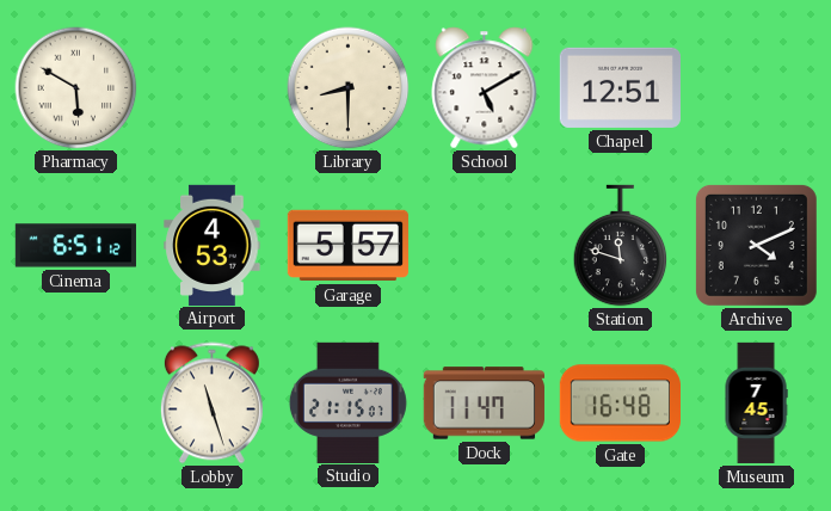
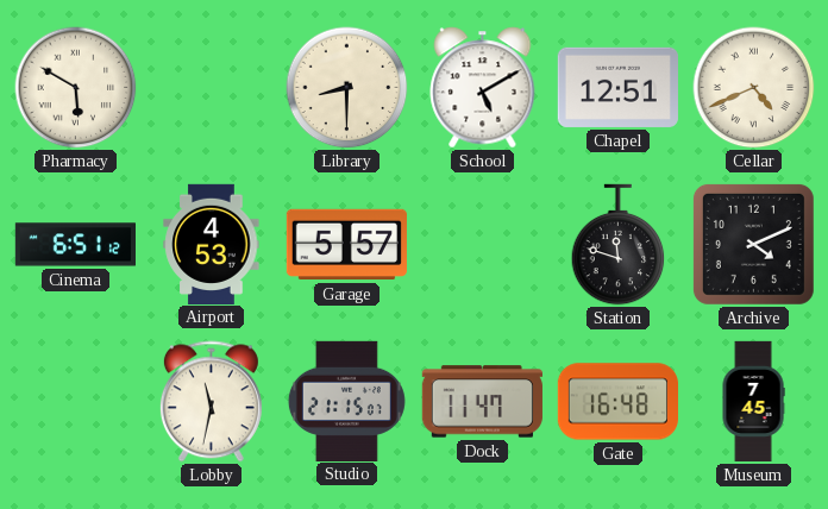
Cellar: none -> 4:41
Lobby: 11:27 -> 11:32
